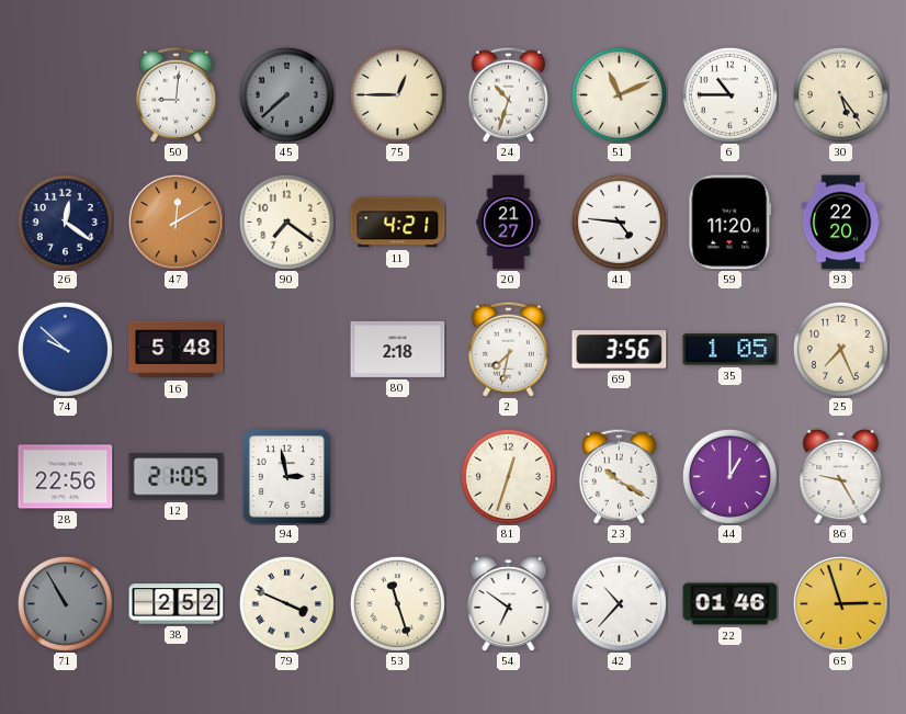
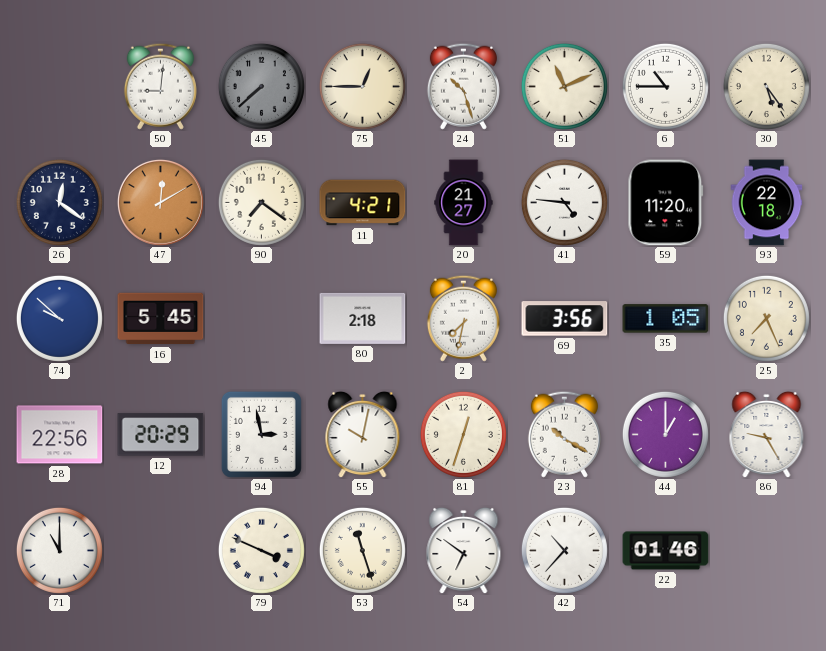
24: 10:33 -> 10:27
93: 22:20 -> 22:18
16: 5:48 -> 5:45
12: 21:05 -> 20:29
55: none -> 10:02
71: 10:55 -> 11:00
71 dial: grey -> white
38: 2:52 -> none
65: 2:57 -> none
